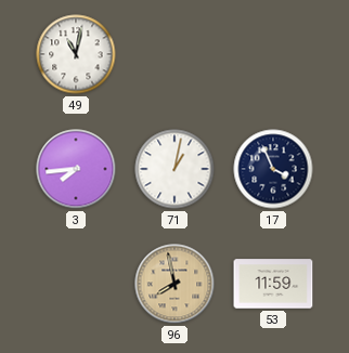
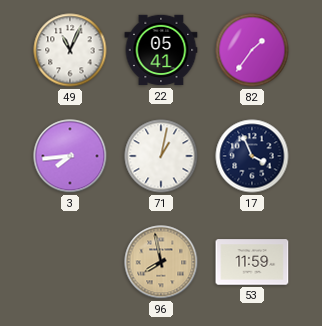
49: 11:02 -> 11:04
22: none -> 05:41
82: none -> 1:36
